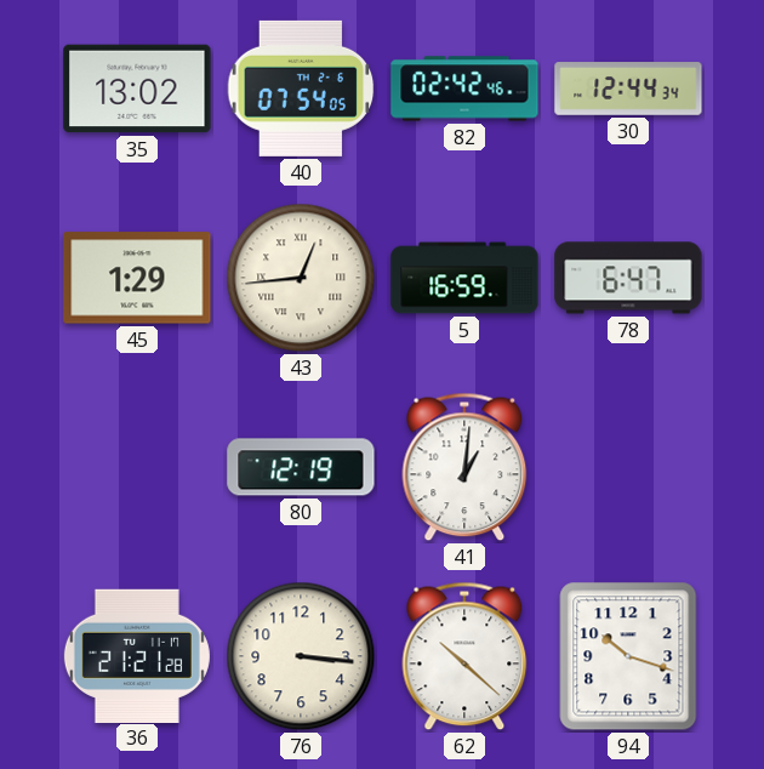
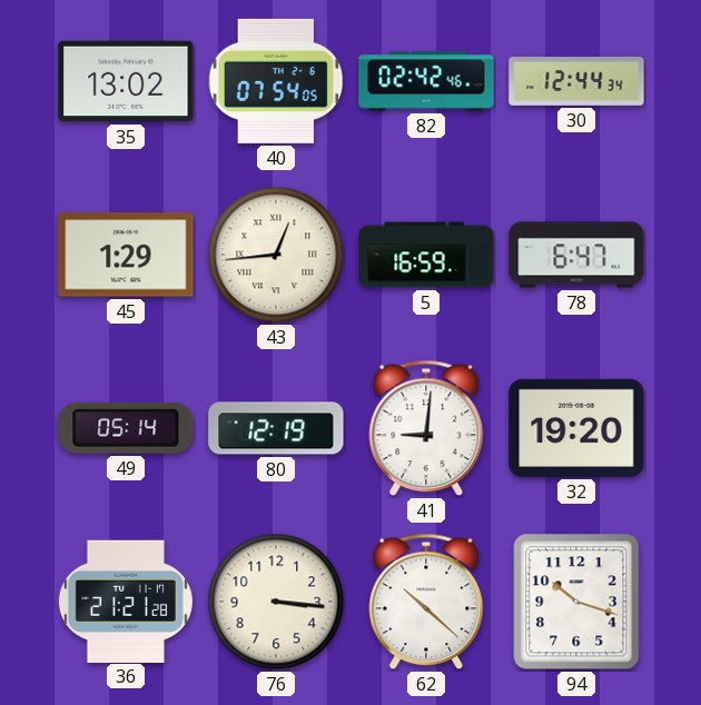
49: none -> 05:14
41: 1:01 -> 9:01
32: none -> 19:20
